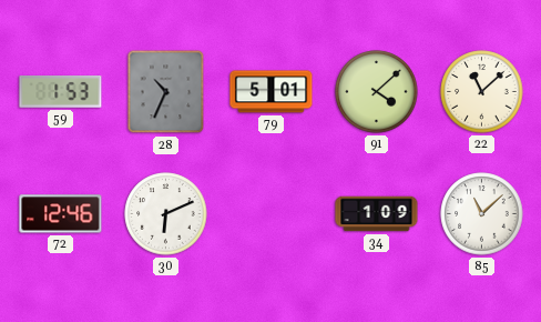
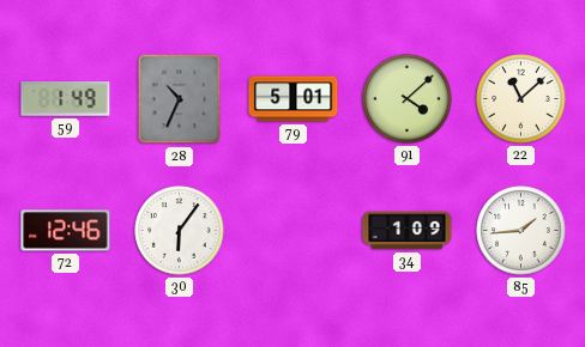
59: 1:53 -> 1:49
30: 6:11 -> 6:06
85: 11:08 -> 1:44
